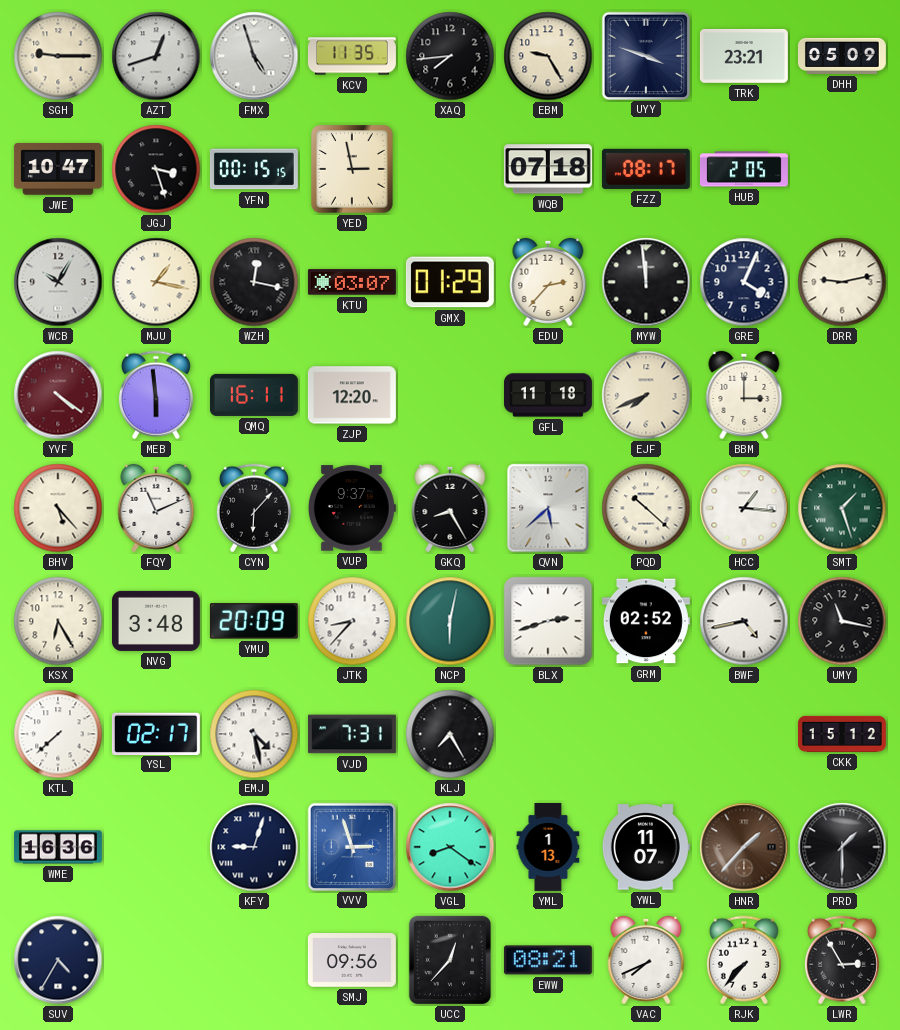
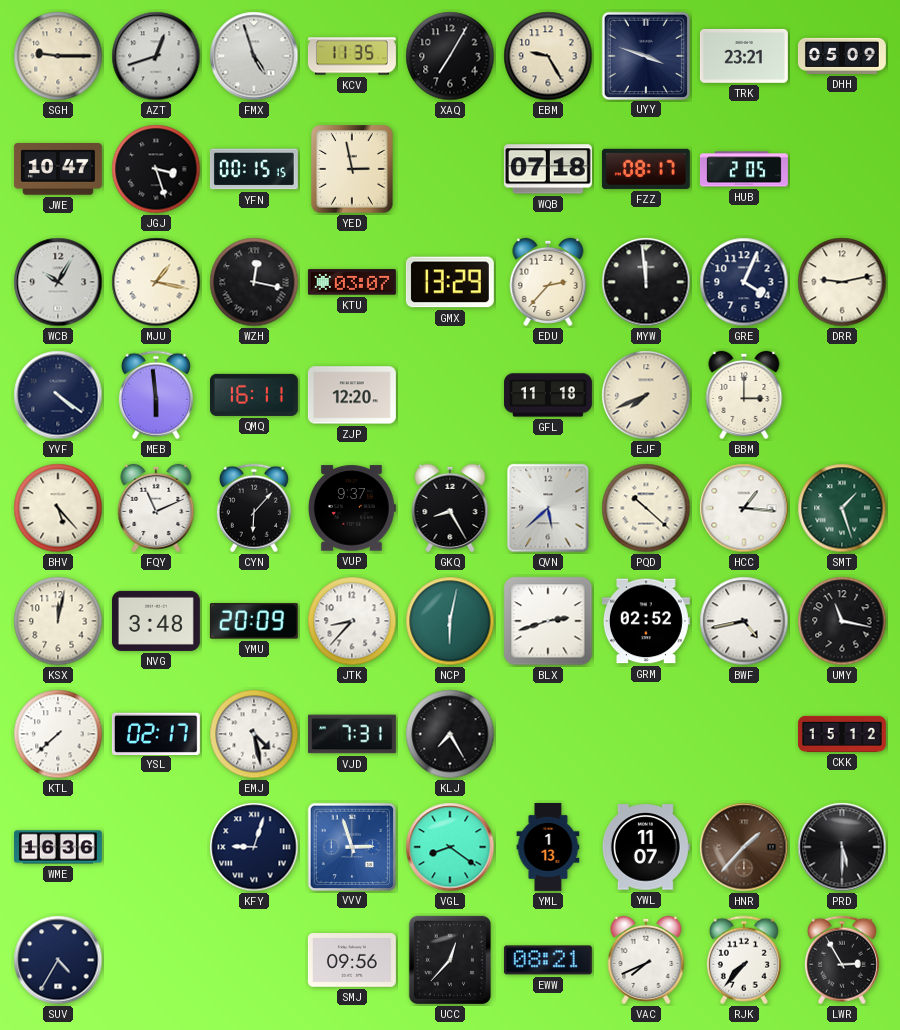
XAQ: 7:44 -> 7:05
GMX: 01:29 -> 13:29
YVF dial: burgundy -> navy
KSX: 6:25 -> 12:02
PRD: 1:30 -> 5:30
